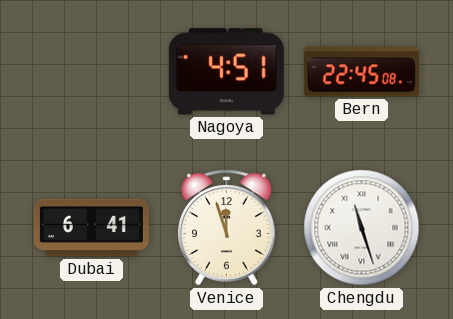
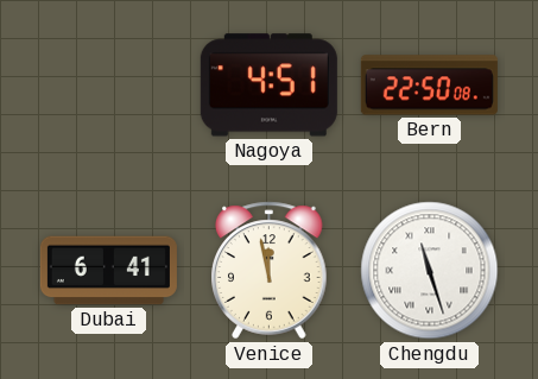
Bern: 22:45 -> 22:50
Venice: 11:57 -> 11:58
